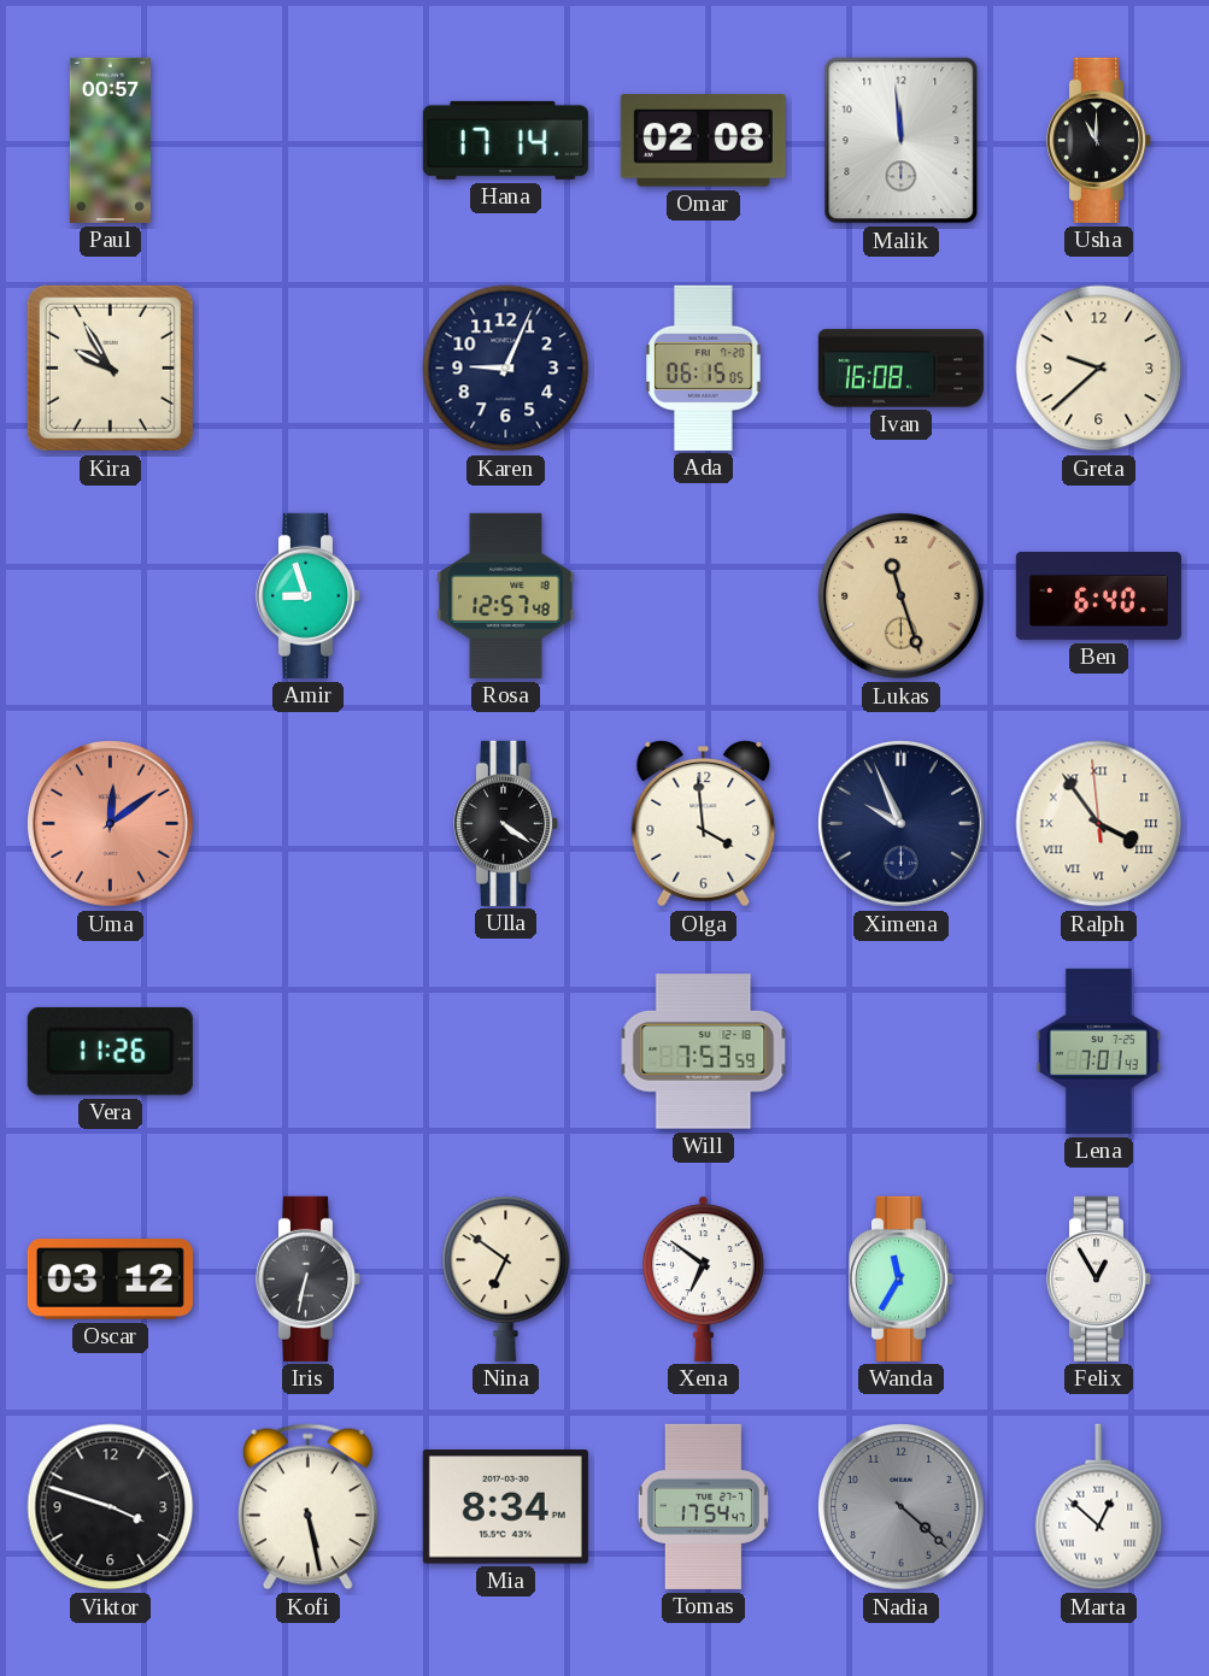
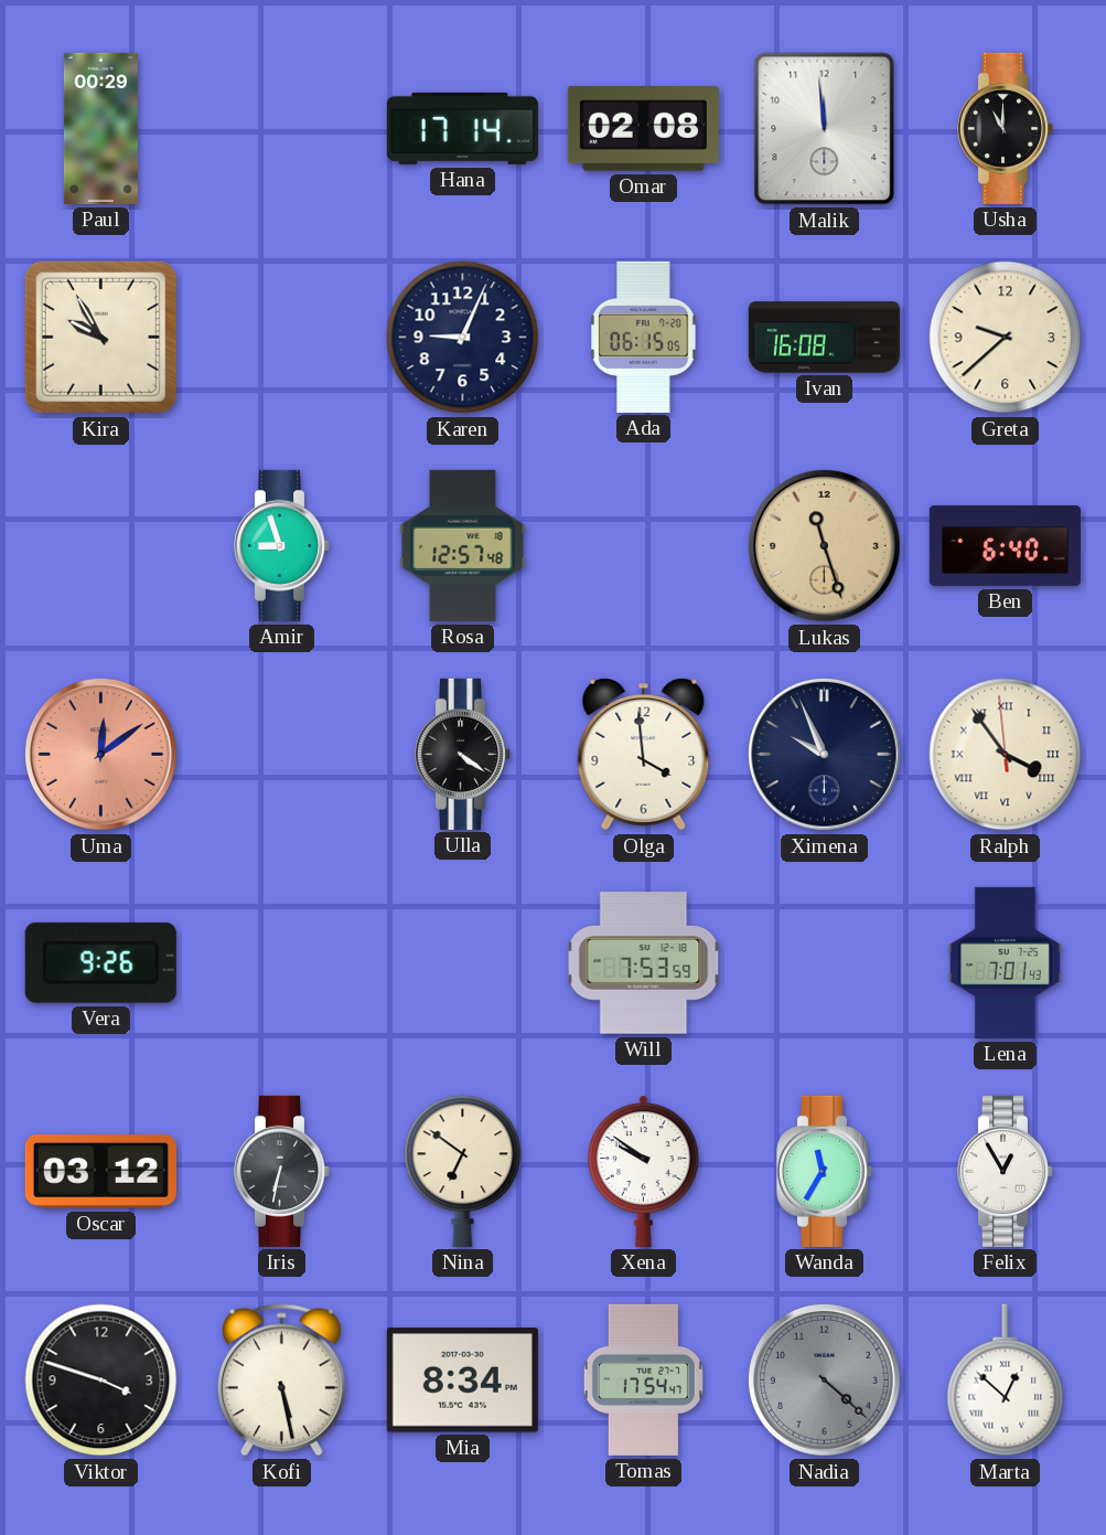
Paul: 00:57 -> 00:29
Vera: 11:26 -> 9:26
Xena: 6:51 -> 9:51
